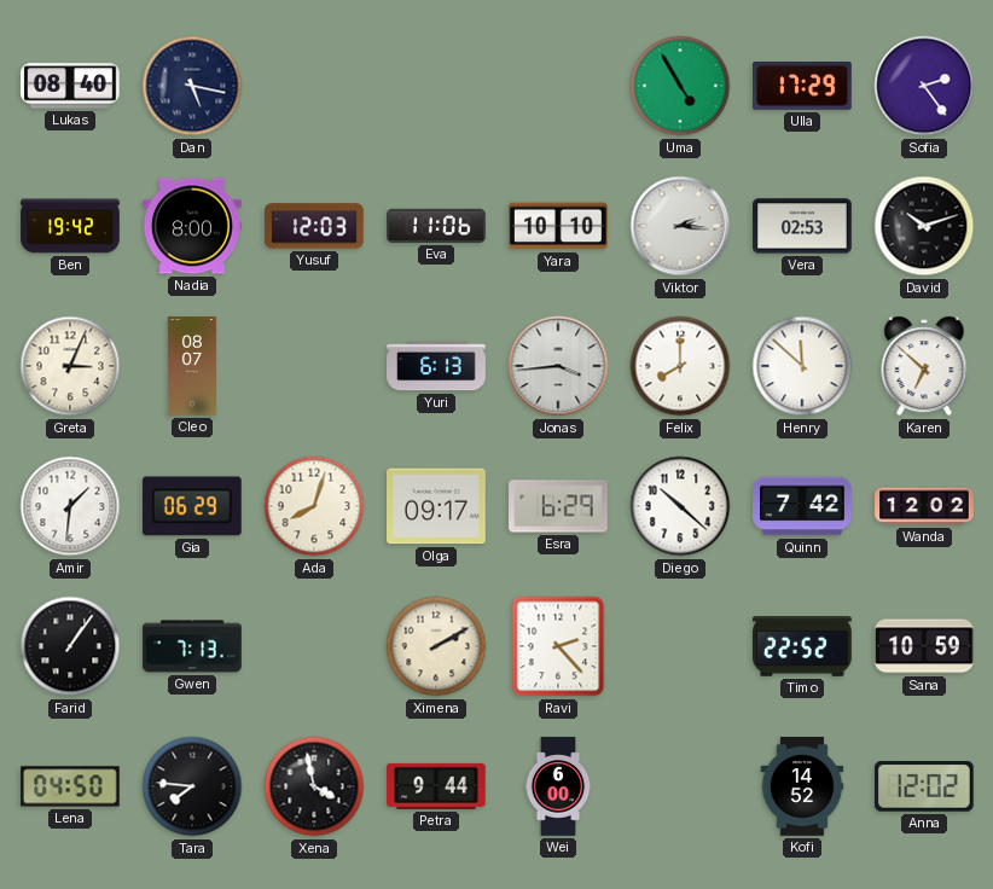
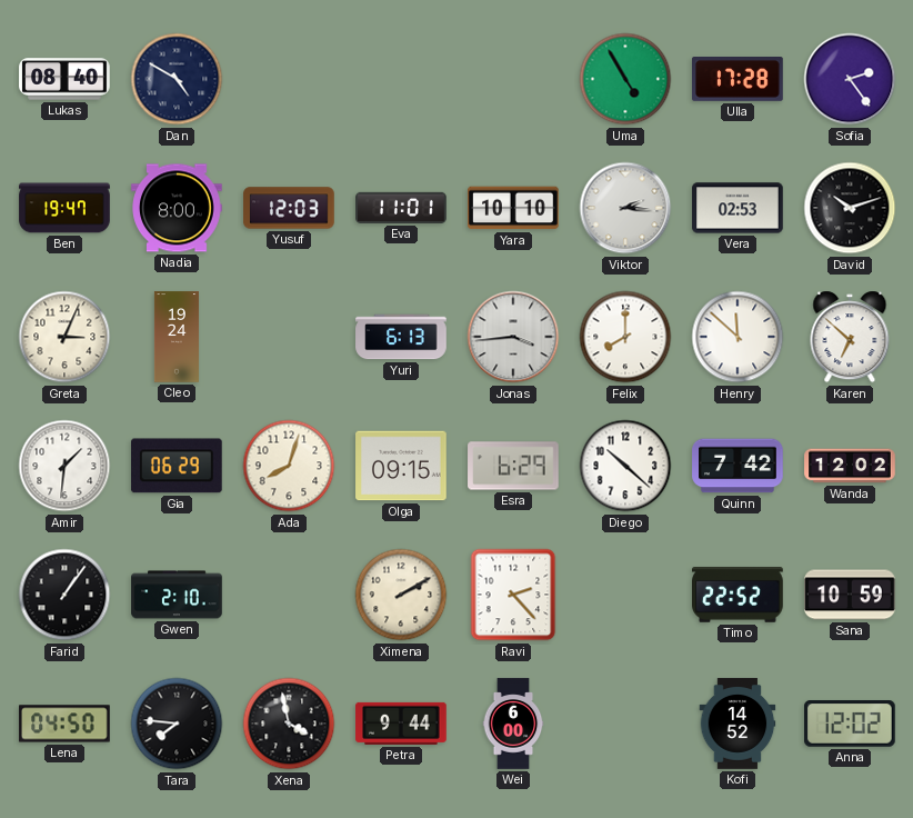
Dan: 5:17 -> 4:50
Ulla: 17:29 -> 17:28
Ben: 19:42 -> 19:47
Eva: 11:06 -> 11:01
Cleo: 08:07 -> 19:24
Olga: 09:17 -> 09:15
Gwen: 7:13 -> 2:10
